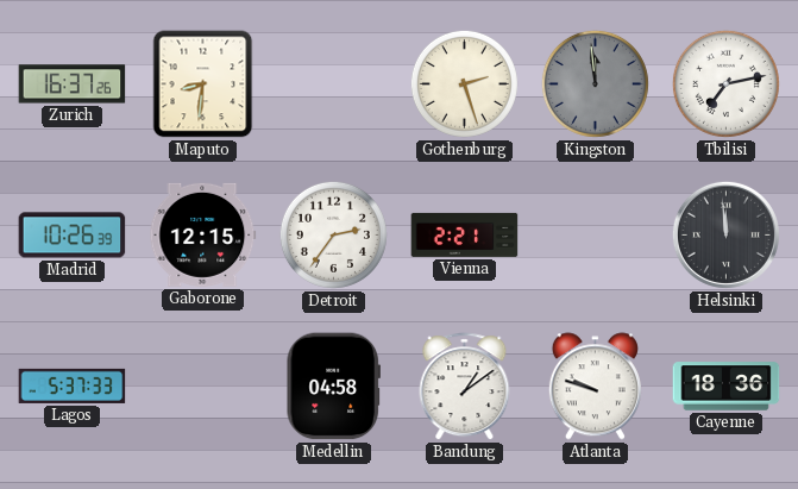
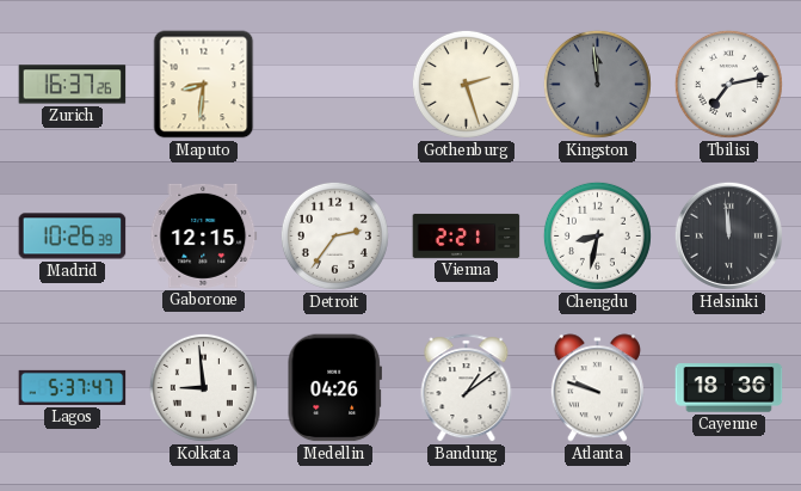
Chengdu: none -> 8:32
Lagos: 5:37:33 -> 5:37:47
Kolkata: none -> 8:59
Medellin: 04:58 -> 04:26
